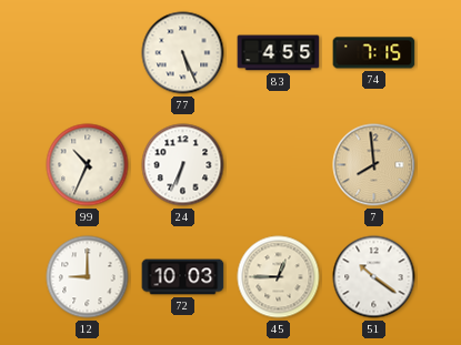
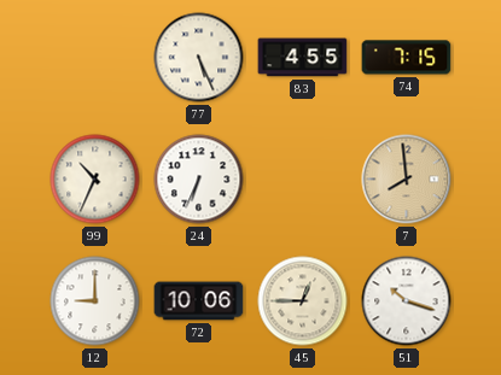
72: 10:03 -> 10:06
51: 10:21 -> 10:18
